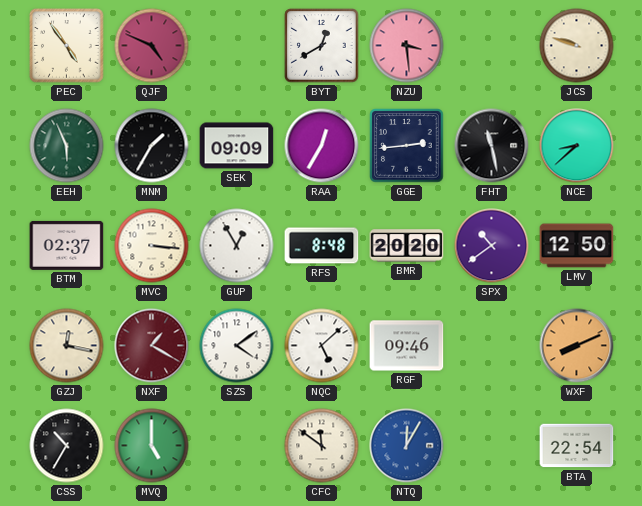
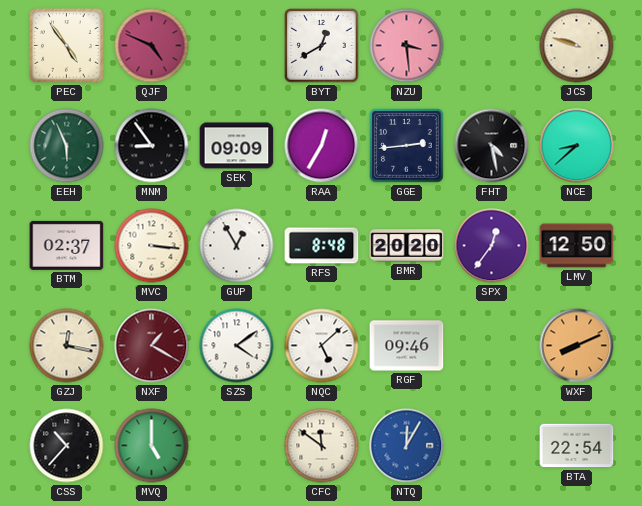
MNM: 1:35 -> 8:54
FHT: 11:28 -> 4:28
SPX: 10:39 -> 12:36
CSS: 10:35 -> 10:37
